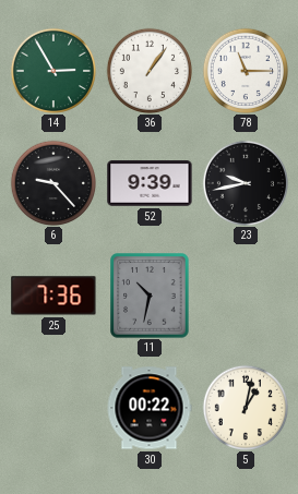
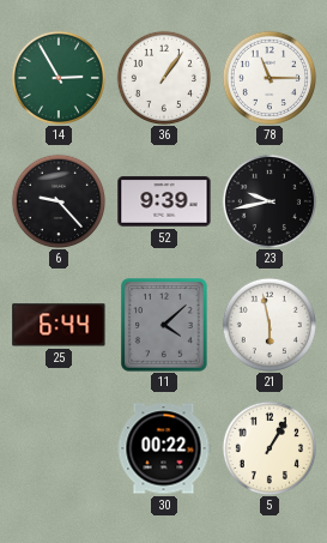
25: 7:36 -> 6:44
11: 10:32 -> 4:08
21: none -> 5:58
5: 1:02 -> 1:05
